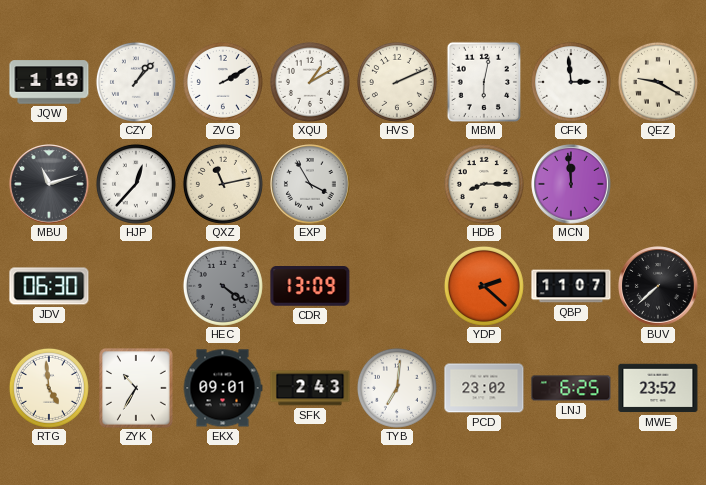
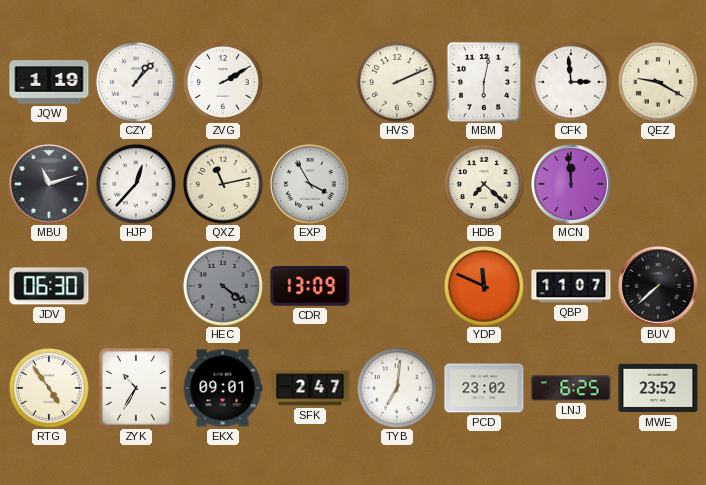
XQU: 1:10 -> none
HDB: 8:15 -> 7:22
YDP: 2:22 -> 11:49
RTG: 4:59 -> 4:54
SFK: 2:43 -> 2:47
